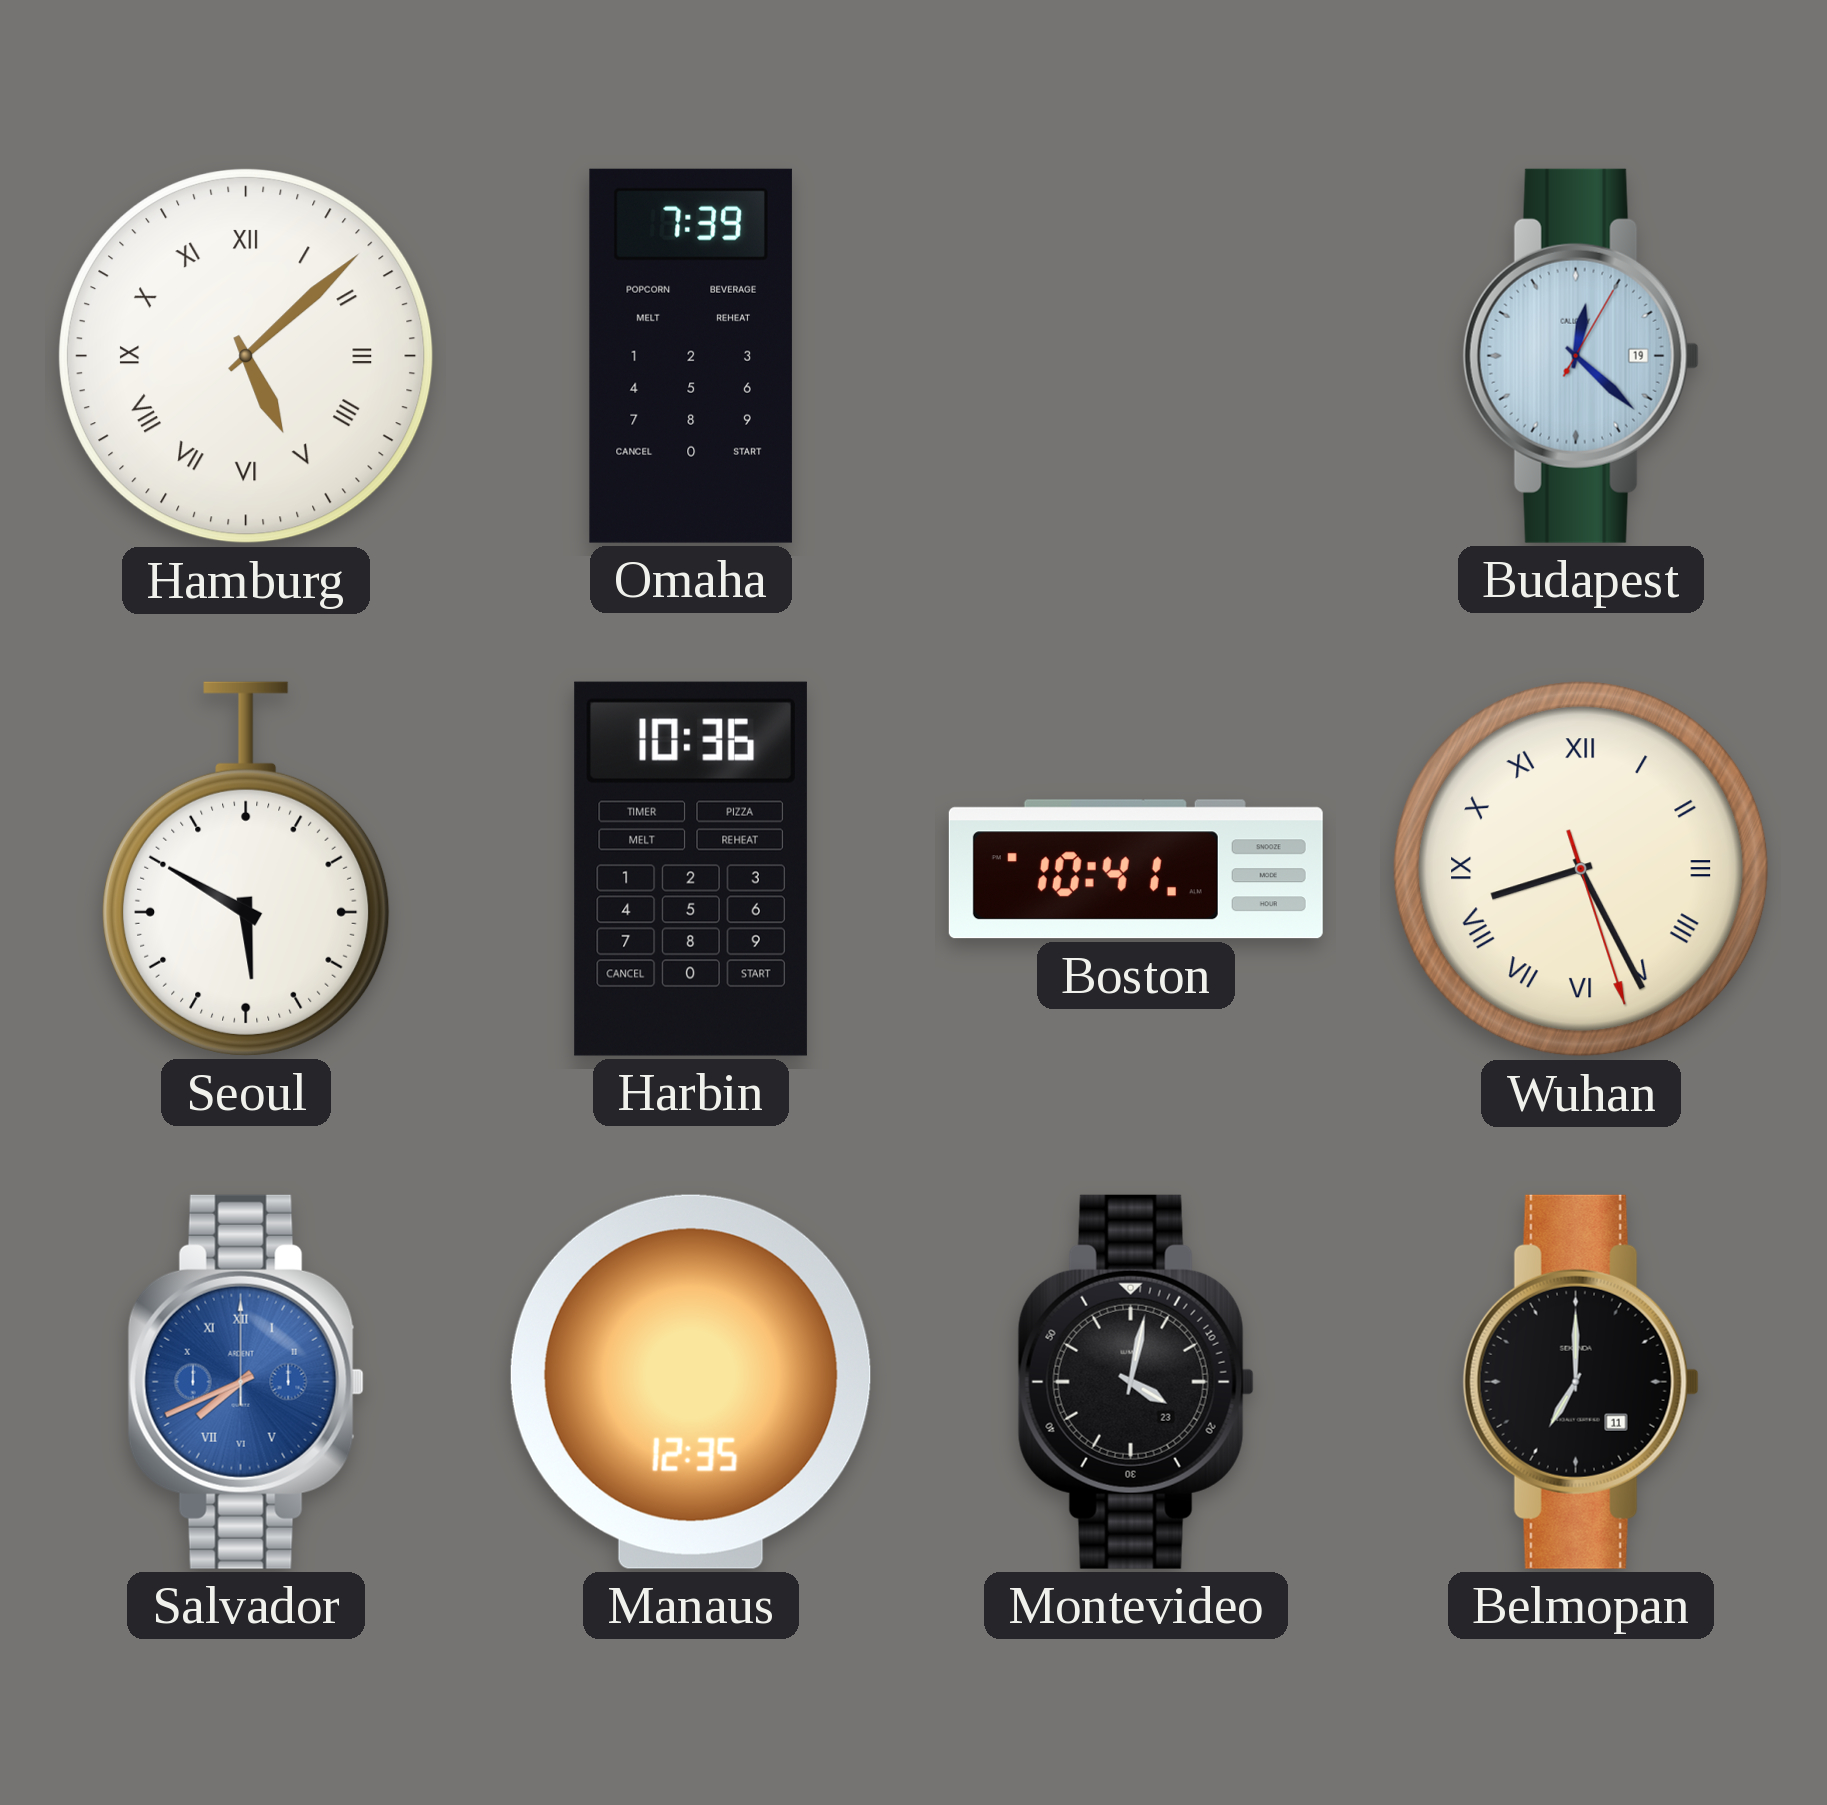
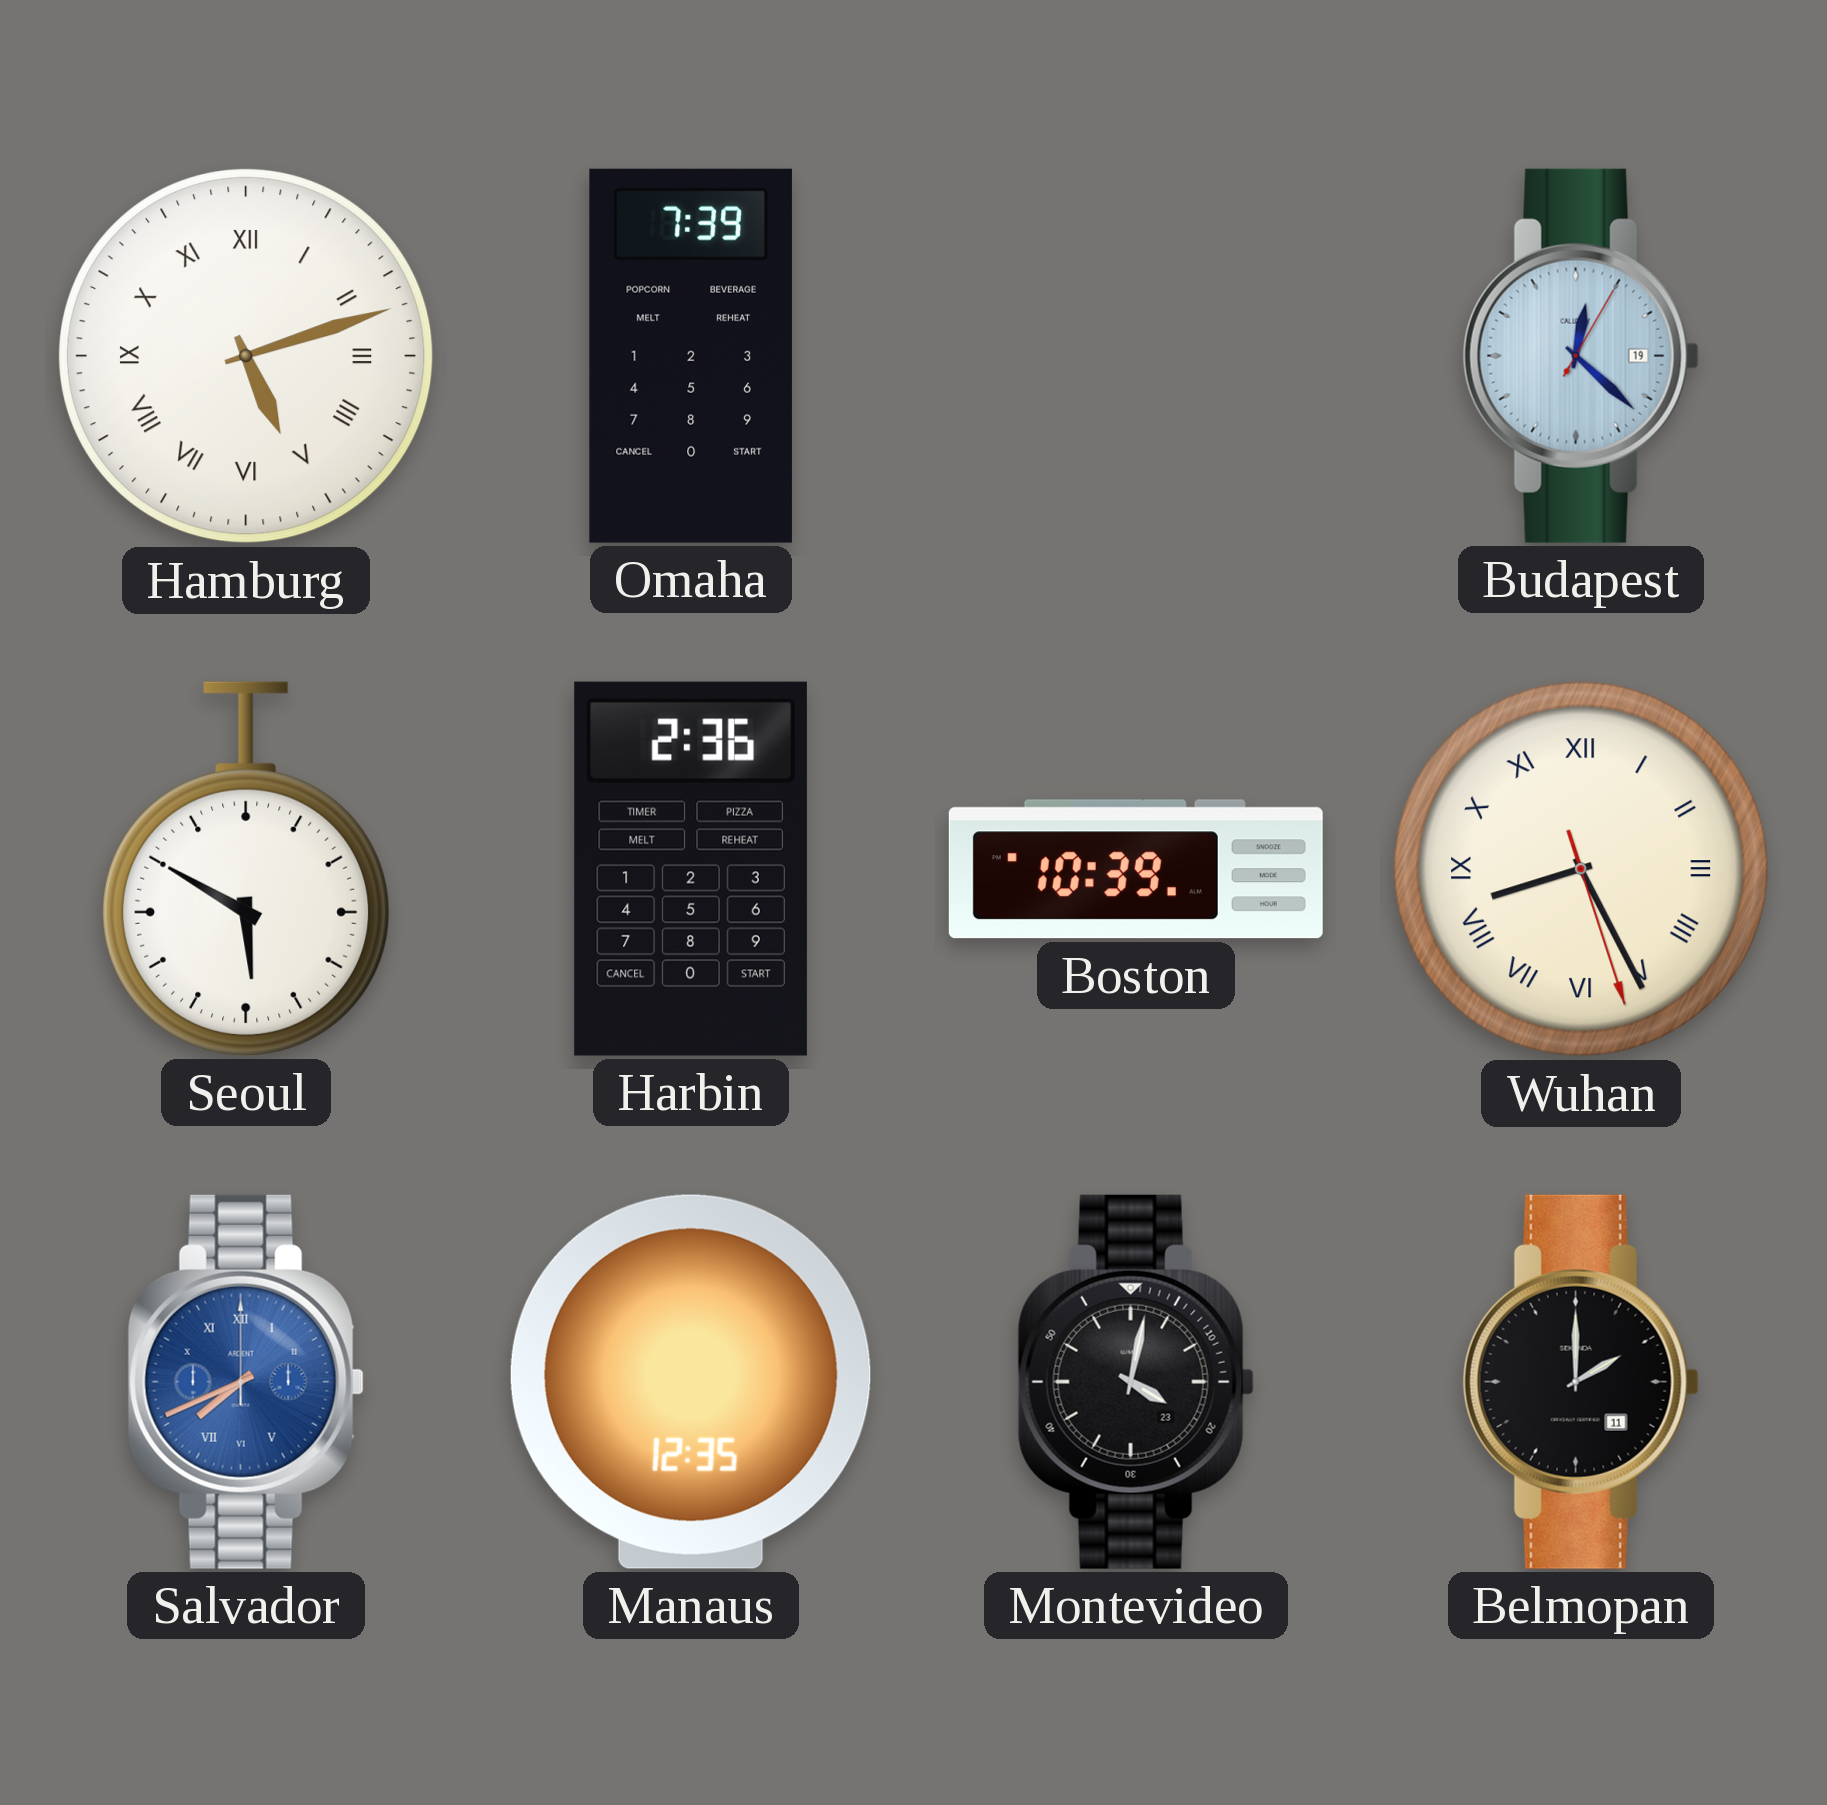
Hamburg: 5:08 -> 5:12
Harbin: 10:36 -> 2:36
Boston: 10:41 -> 10:39
Belmopan: 7:00 -> 2:00
